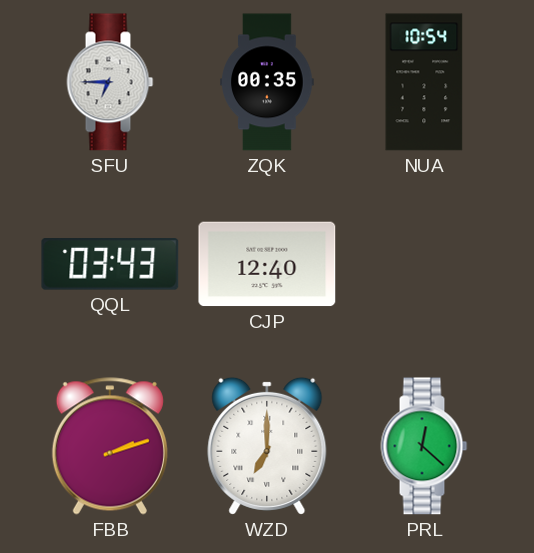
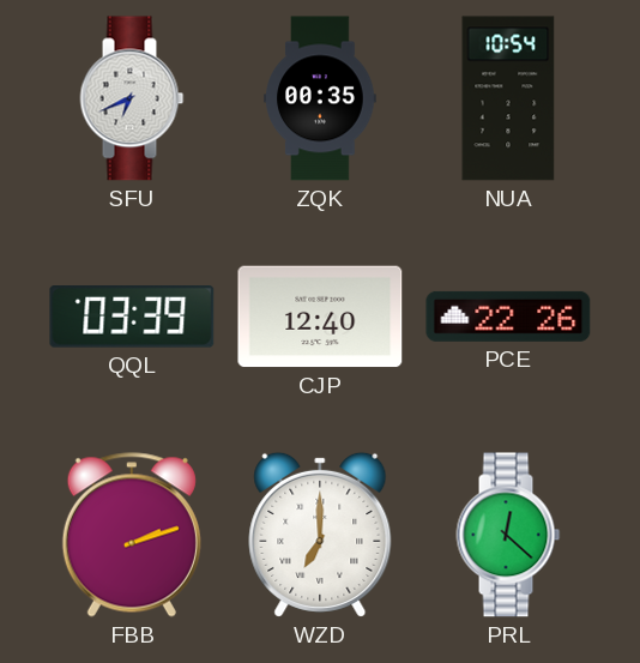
SFU: 6:45 -> 6:41
QQL: 03:43 -> 03:39
PCE: none -> 22:26
